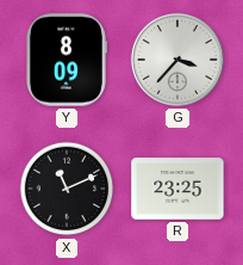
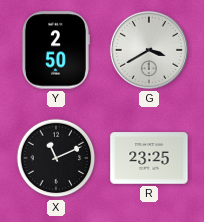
Y: 8:09 -> 2:50
G: 3:37 -> 3:40
